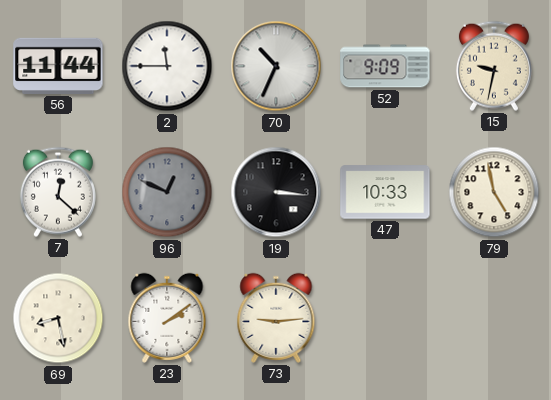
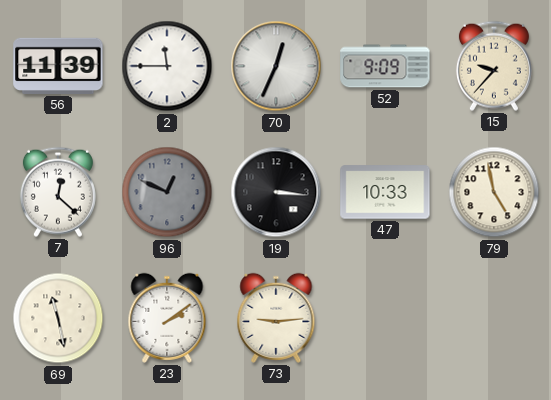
56: 11:44 -> 11:39
70: 10:34 -> 12:34
15: 9:32 -> 9:37
69: 8:28 -> 11:28
